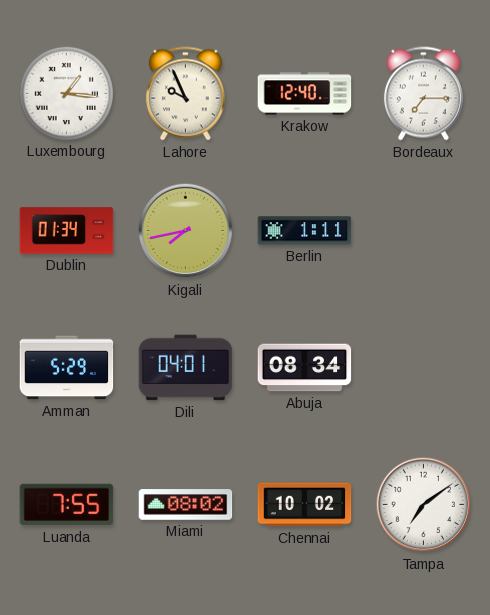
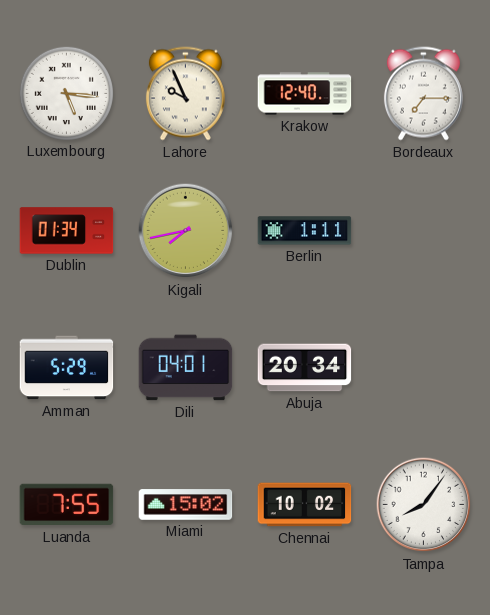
Luxembourg: 1:16 -> 5:16
Abuja: 08:34 -> 20:34
Miami: 08:02 -> 15:02
Tampa: 7:09 -> 8:06
